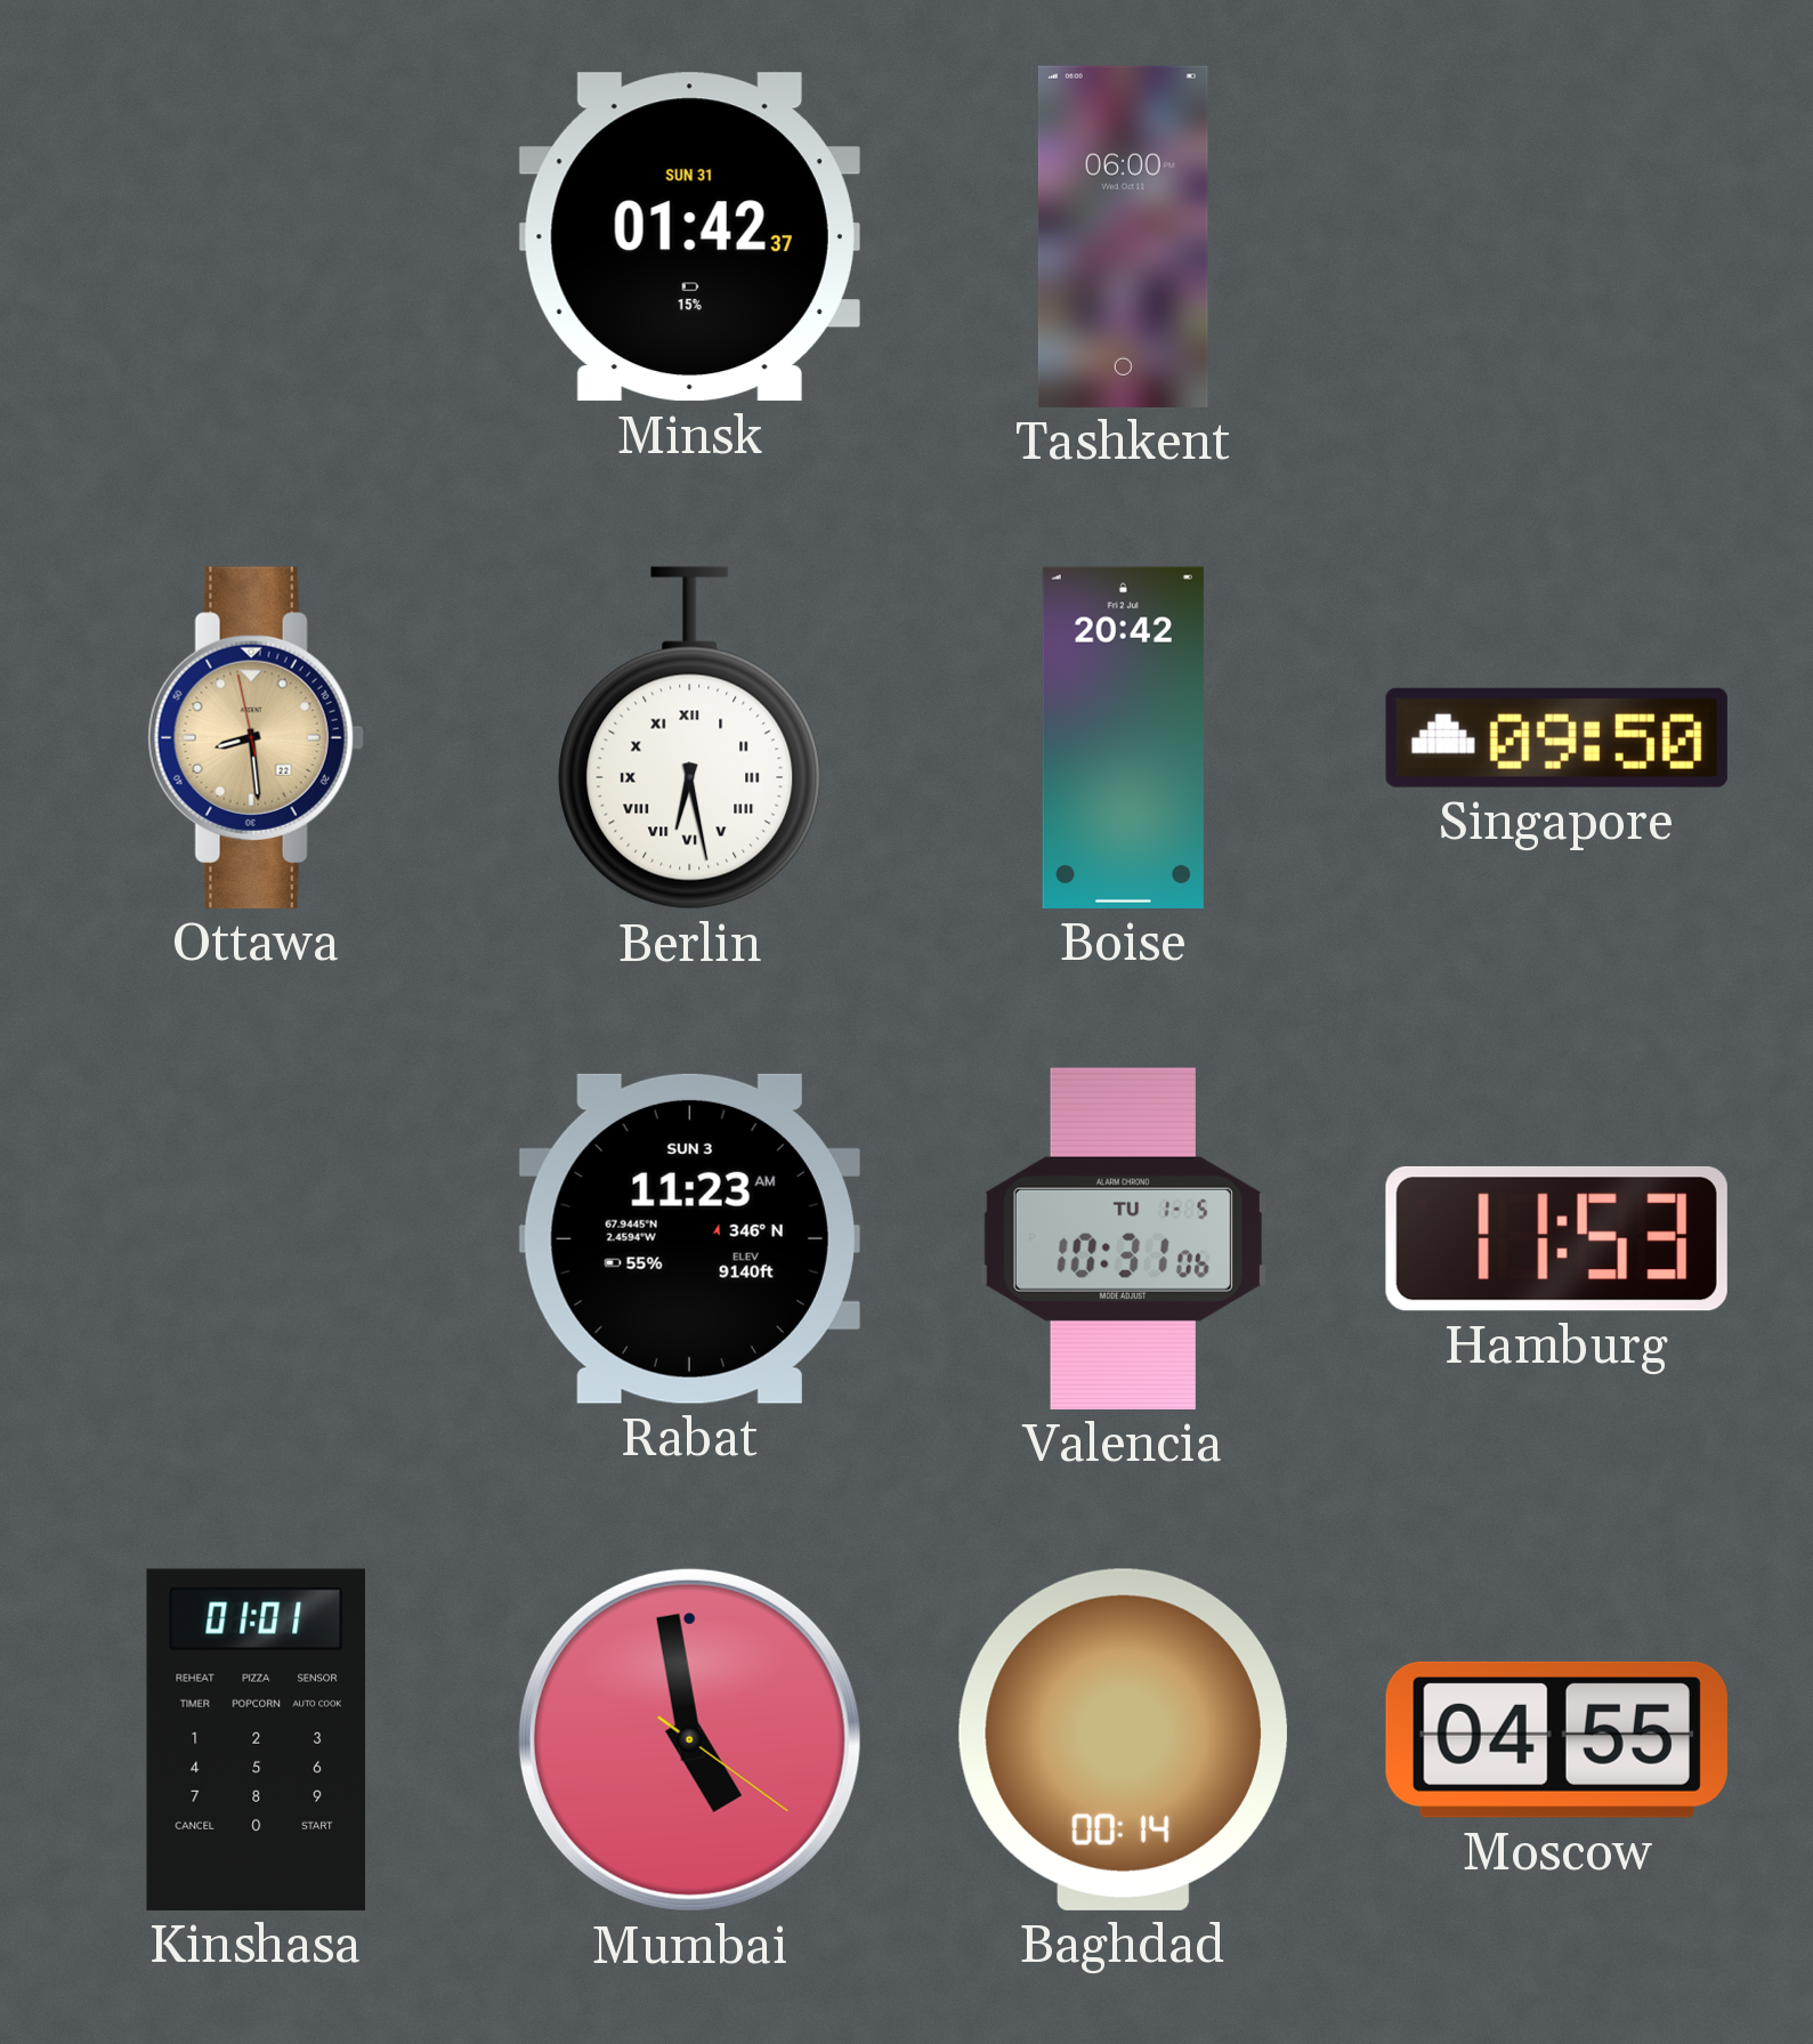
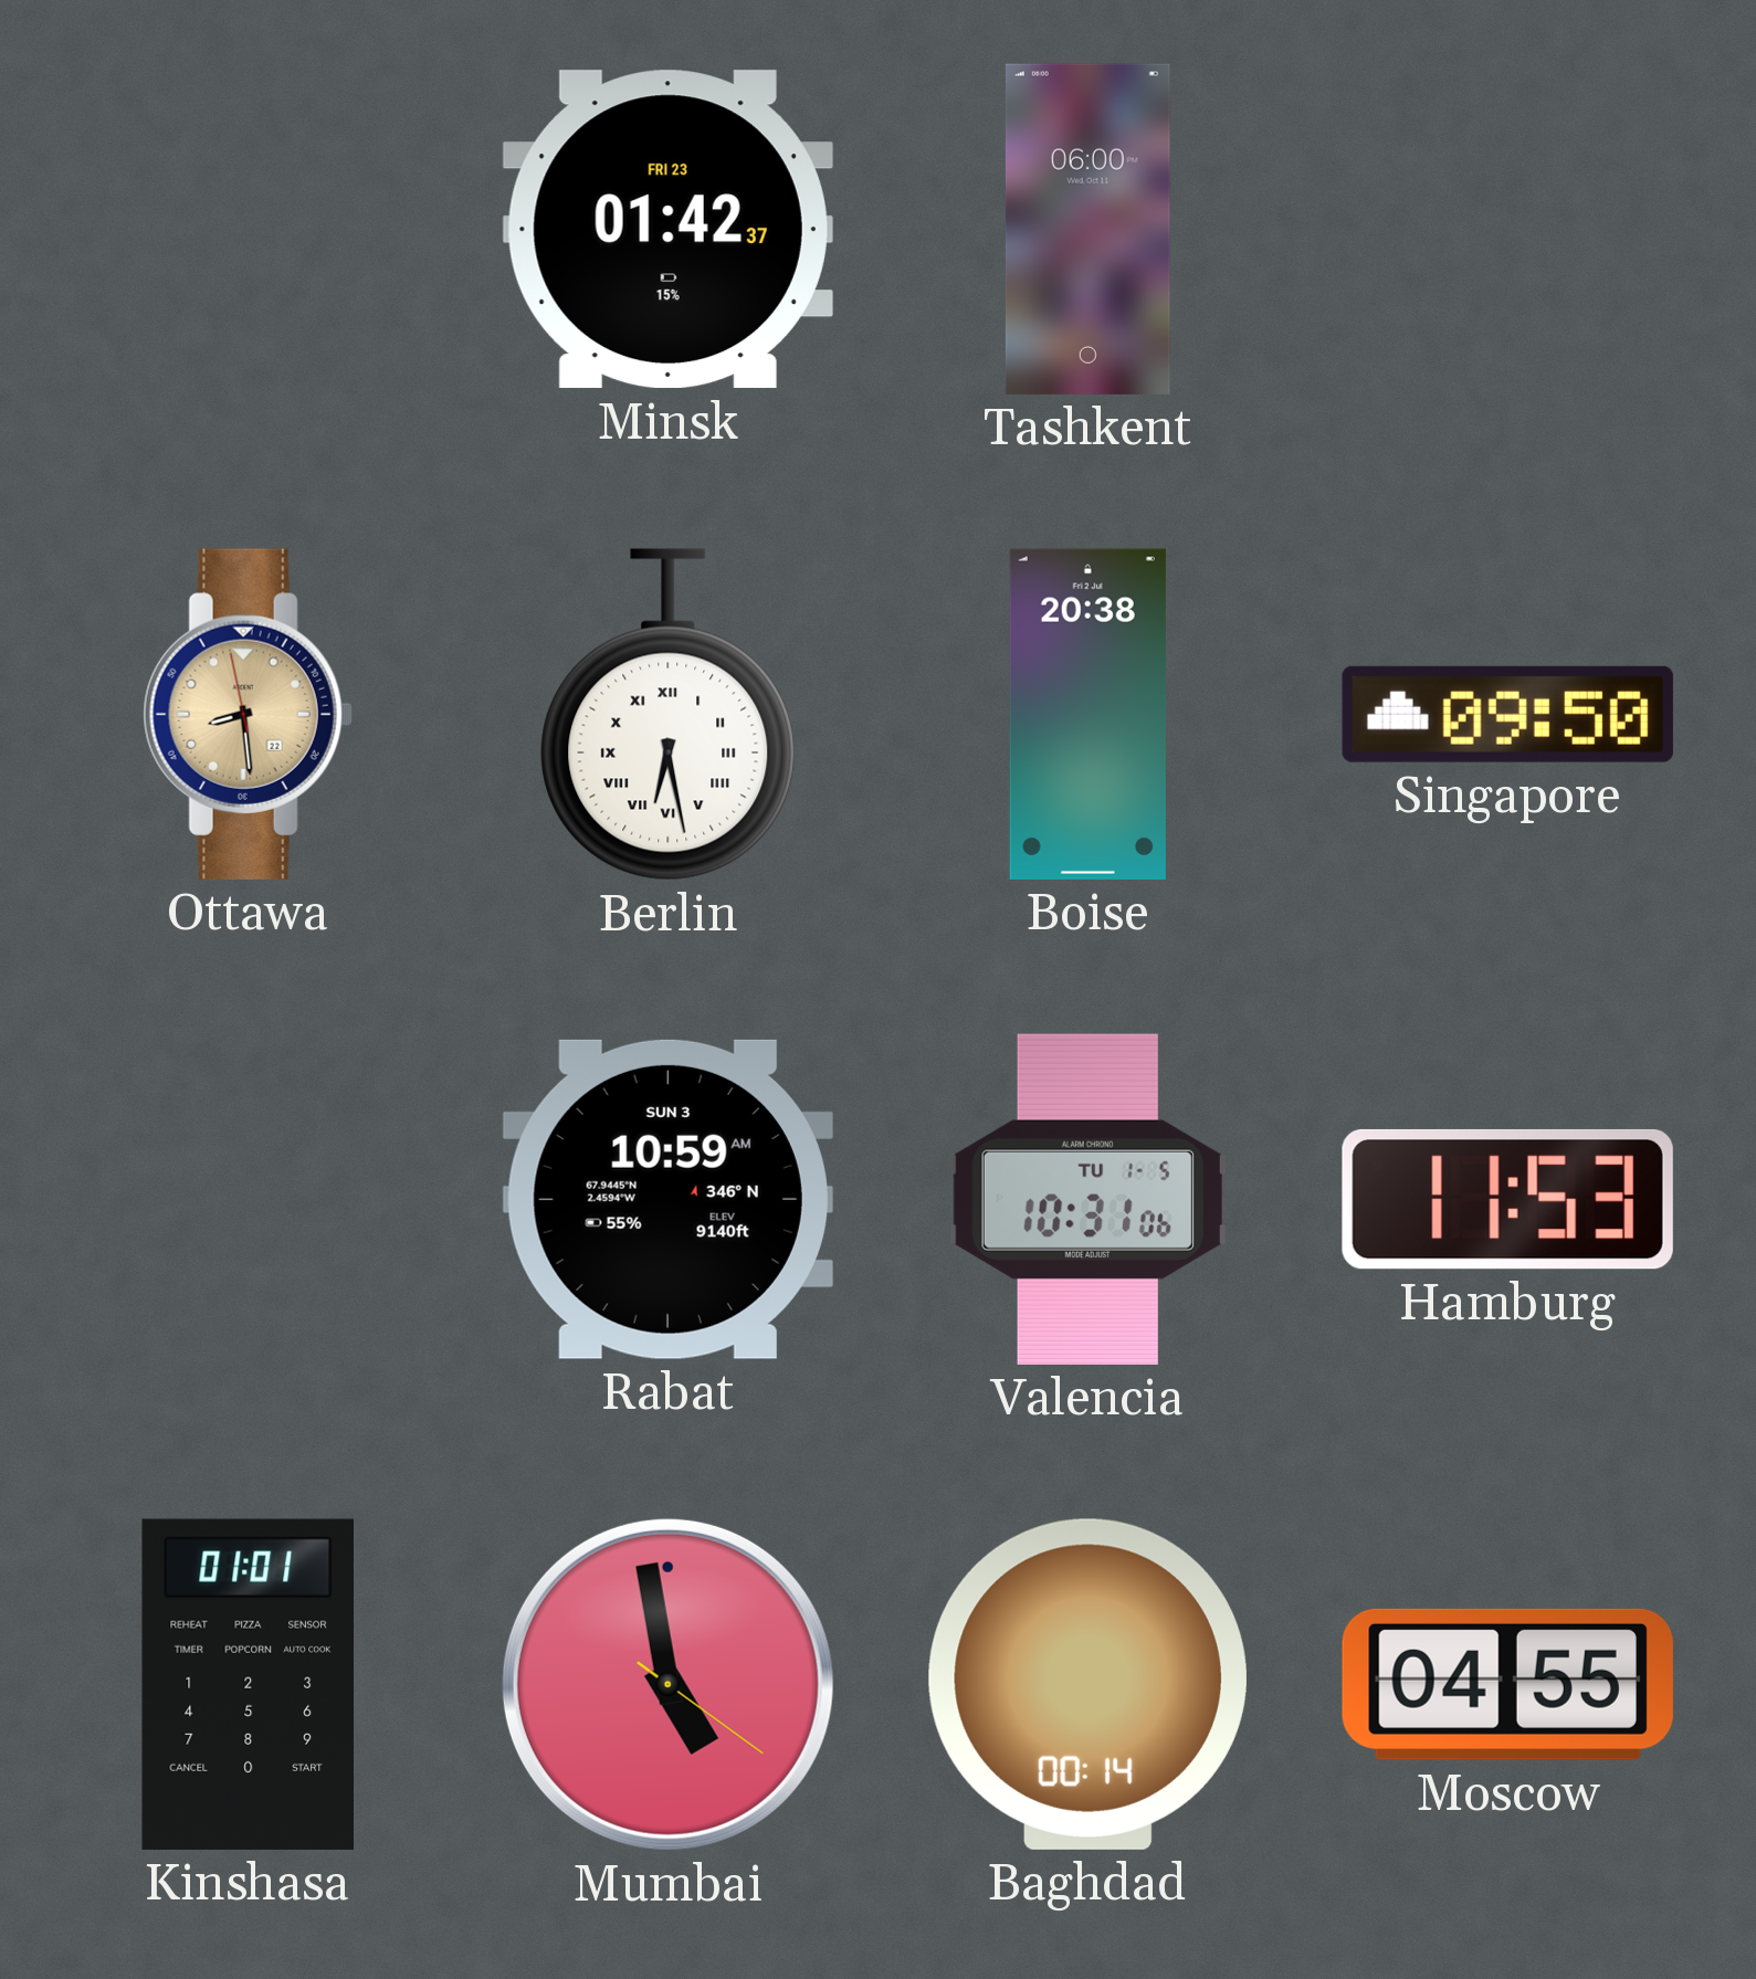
Minsk date: SUN 31 -> FRI 23
Boise: 20:42 -> 20:38
Rabat: 11:23 -> 10:59
